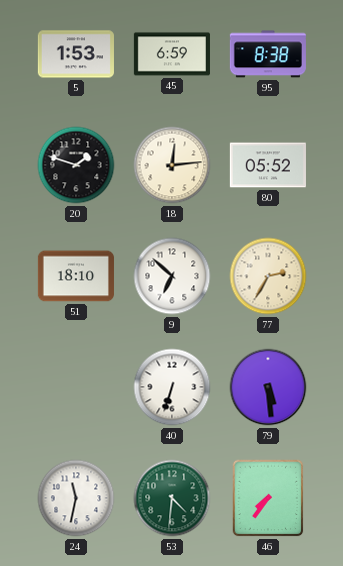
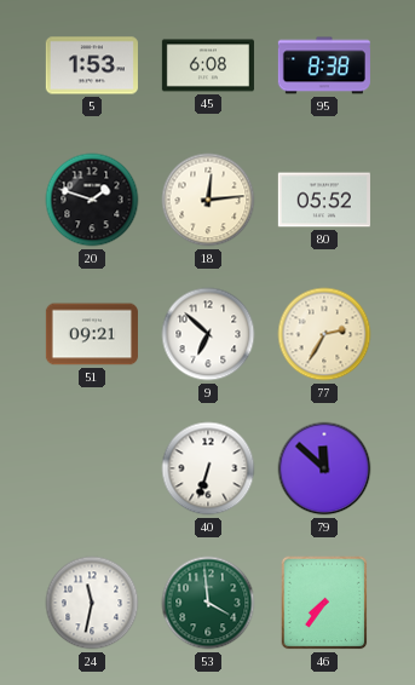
45: 6:59 -> 6:08
51: 18:10 -> 09:21
79: 5:29 -> 11:52
53: 4:31 -> 3:59
